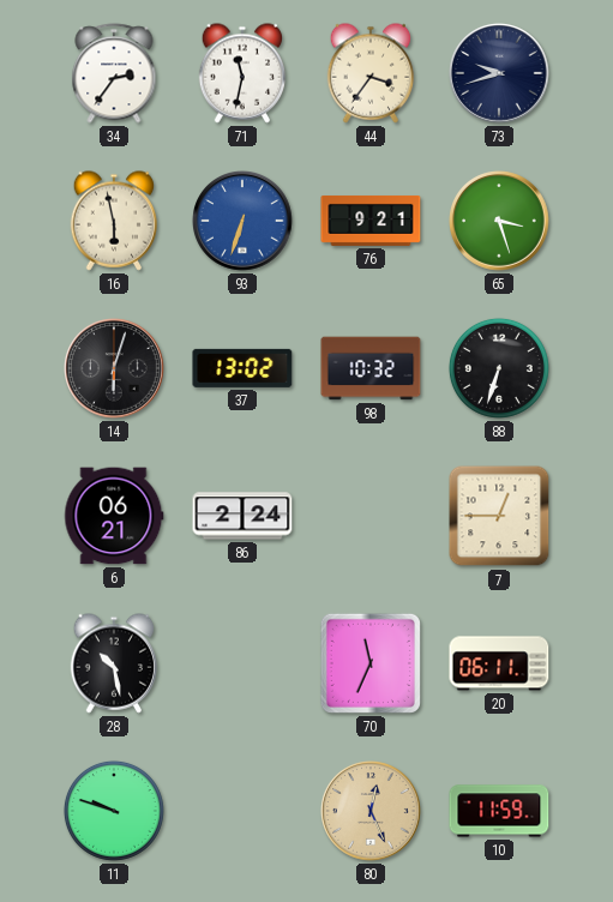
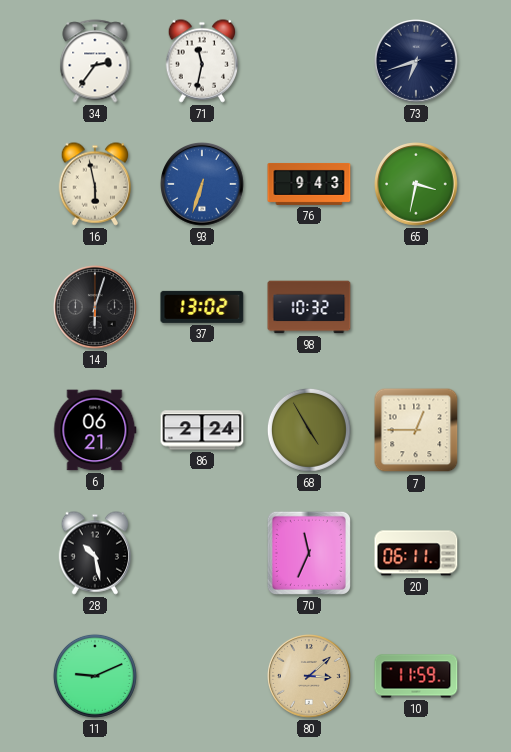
44: 3:36 -> none
73: 9:42 -> 6:42
76: 9:21 -> 9:43
65: 3:27 -> 3:32
88: 6:33 -> none
68: none -> 4:55
11: 9:48 -> 9:11
80: 12:26 -> 3:08
